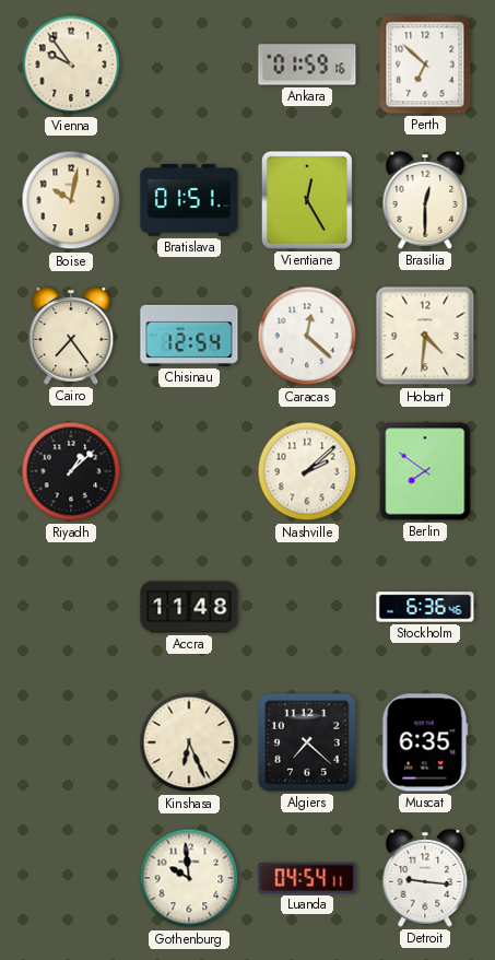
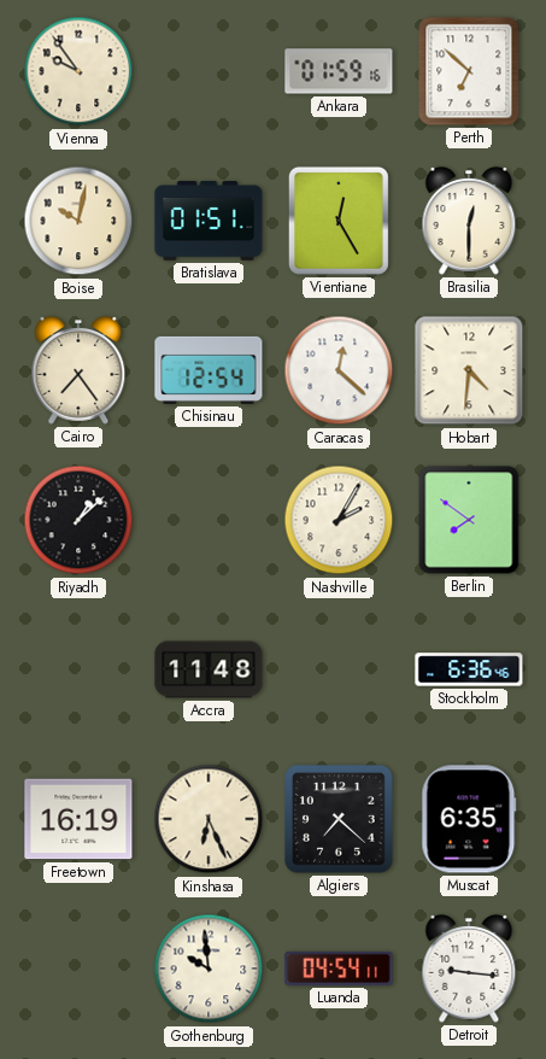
Nashville: 2:08 -> 2:05
Freetown: none -> 16:19
